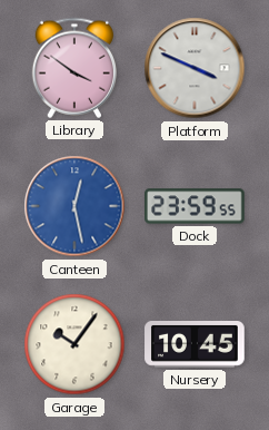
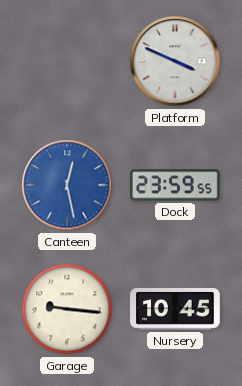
Library: 3:51 -> none
Garage: 10:06 -> 9:16
